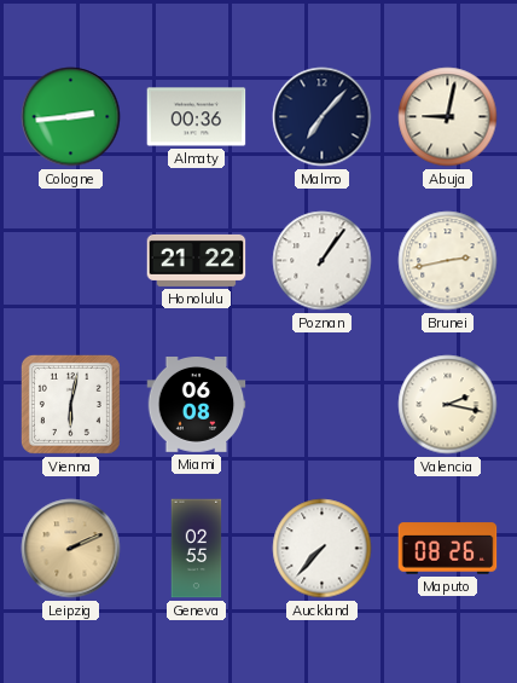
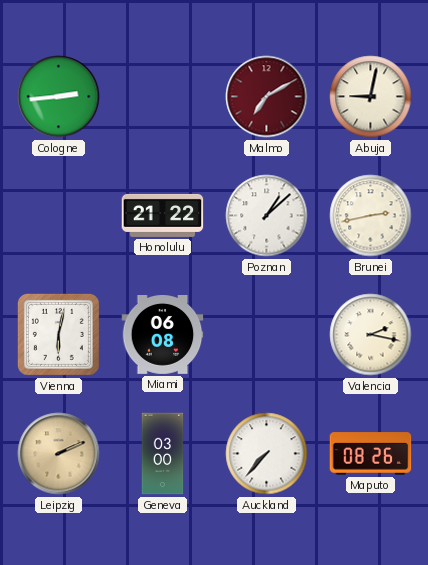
Almaty: 00:36 -> none
Malmo: 7:07 -> 7:10
Malmo dial: navy -> burgundy
Poznan: 1:06 -> 1:08
Geneva: 02:55 -> 03:00
